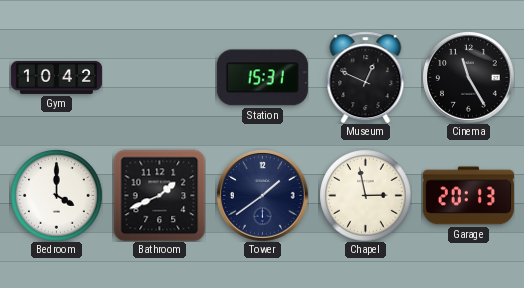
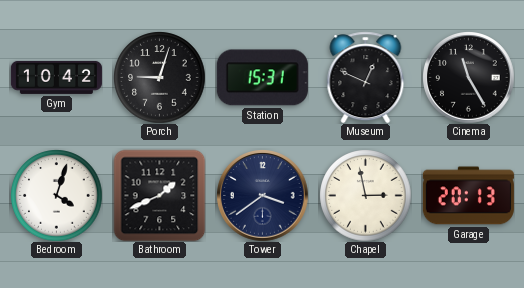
Porch: none -> 9:03
Bedroom: 4:00 -> 4:03
Tower: 1:39 -> 3:39
